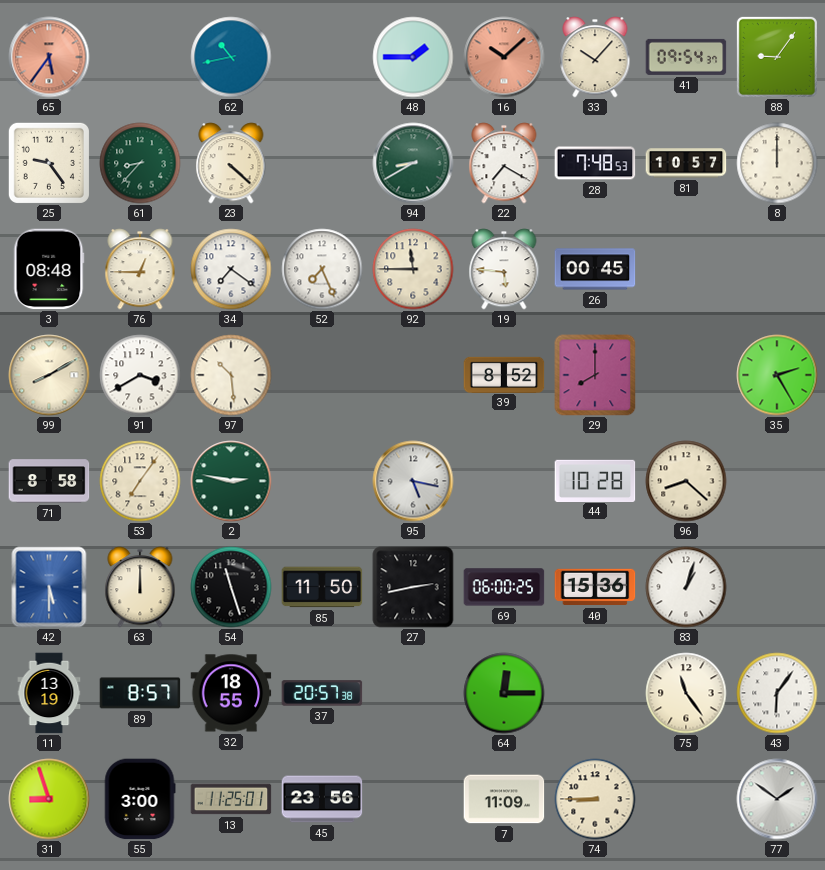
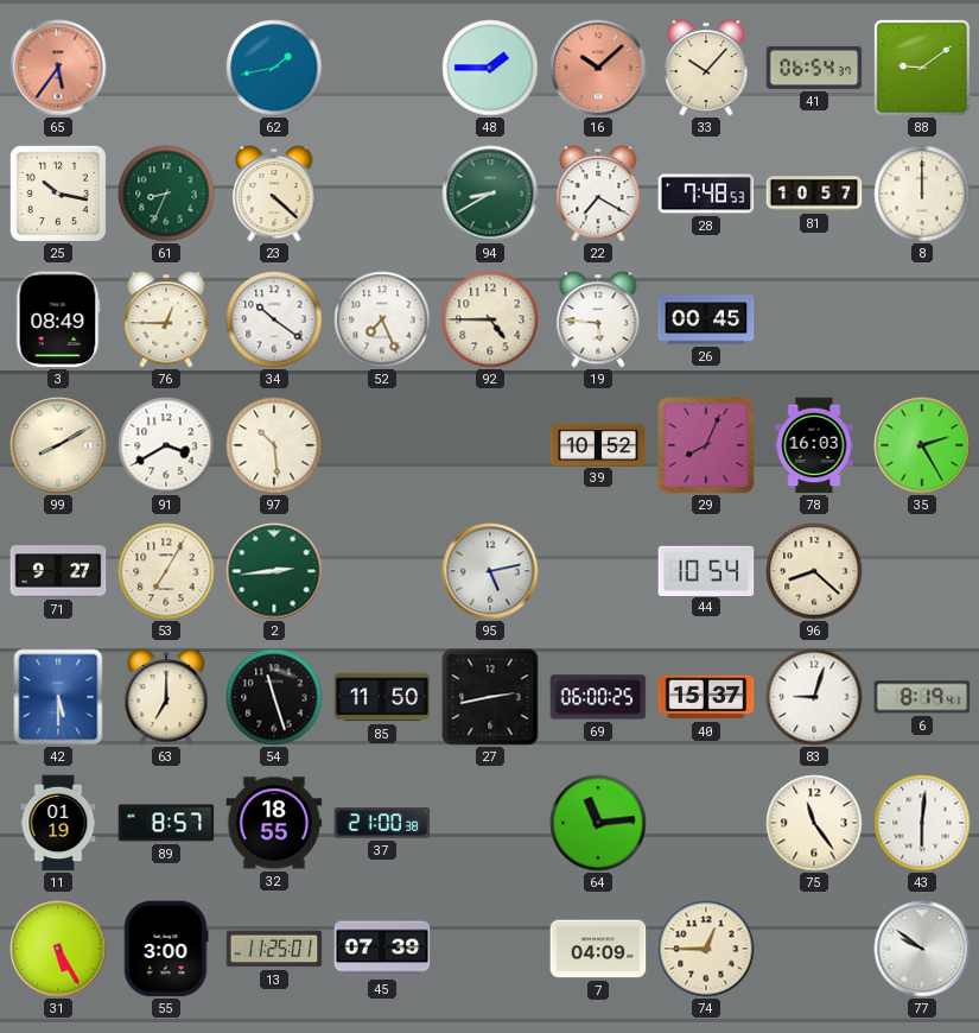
62: 10:43 -> 1:43
41: 09:54 -> 06:54
88: 9:06 -> 9:09
25: 9:24 -> 10:17
61: 8:37 -> 8:34
3: 08:48 -> 08:49
34: 7:21 -> 10:21
92: 11:45 -> 4:45
39: 8:52 -> 10:52
29: 8:00 -> 8:04
78: none -> 16:03
71: 8:58 -> 9:27
53: 7:06 -> 7:05
2: 2:47 -> 2:44
95: 5:17 -> 5:13
44: 10:28 -> 10:54
63: 12:00 -> 7:00
40: 15:36 -> 15:37
83: 1:03 -> 9:03
6: none -> 8:19
11: 13:19 -> 01:19
37: 20:57 -> 21:00
64: 12:15 -> 11:14
43: 6:06 -> 6:01
31: 8:57 -> 5:25
45: 23:56 -> 07:39
7: 11:09 -> 04:09
74: 8:45 -> 12:45
77: 1:51 -> 9:51
